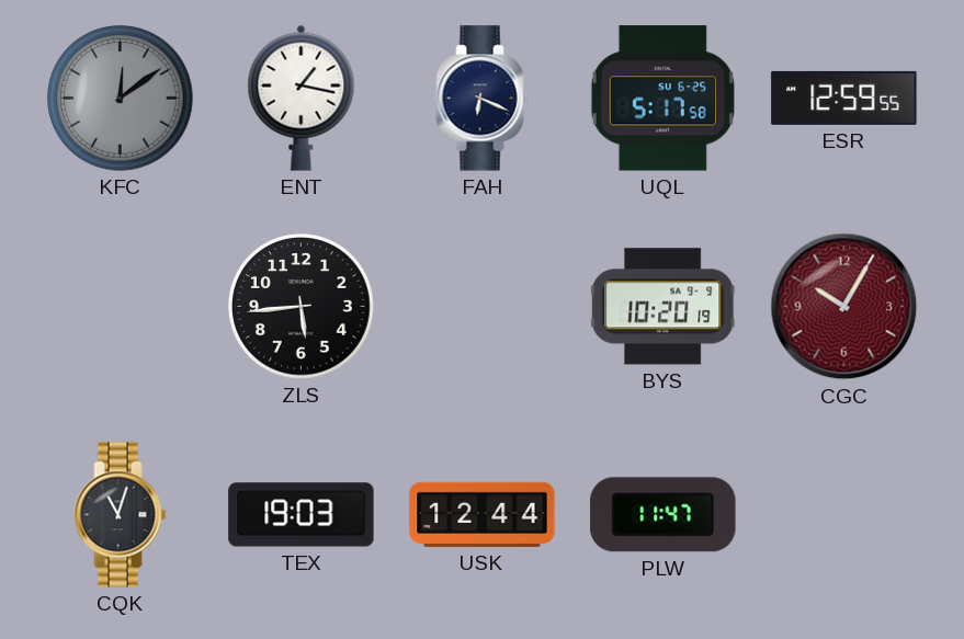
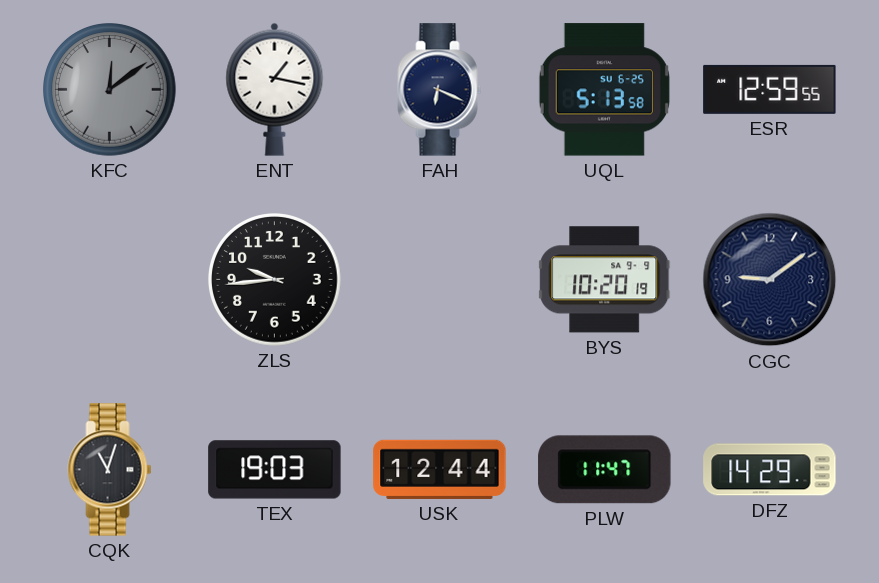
UQL: 5:17 -> 5:13
ZLS: 5:44 -> 9:44
CGC: 10:05 -> 9:09
CGC dial: burgundy -> navy
DFZ: none -> 14:29
